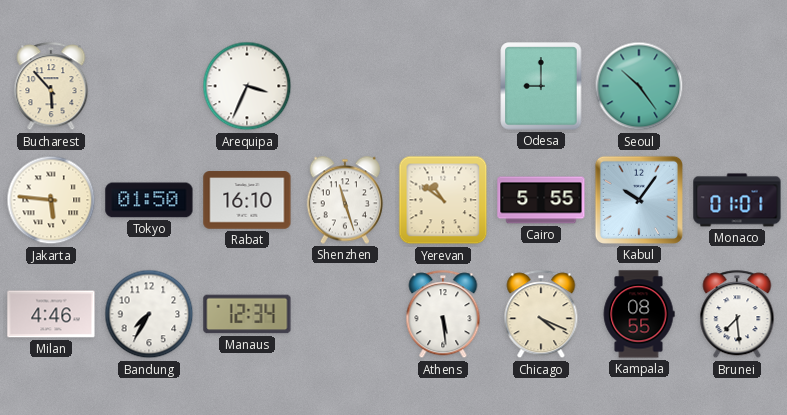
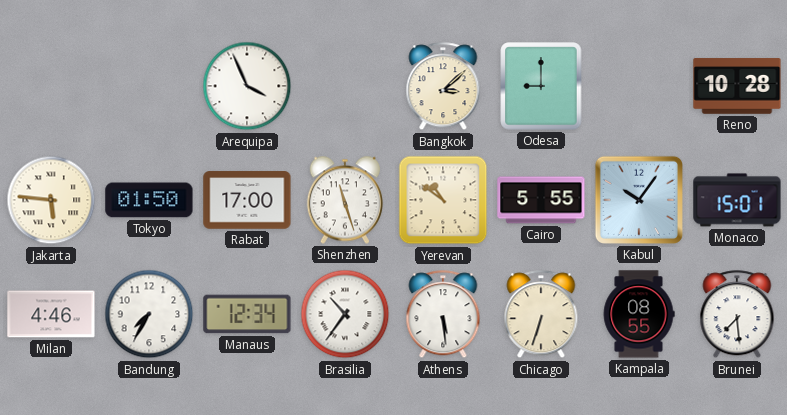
Bucharest: 5:53 -> none
Arequipa: 3:34 -> 3:56
Bangkok: none -> 3:08
Seoul: 10:24 -> none
Reno: none -> 10:28
Rabat: 16:10 -> 17:00
Monaco: 01:01 -> 15:01
Brasilia: none -> 10:36
Chicago: 4:19 -> 6:33
